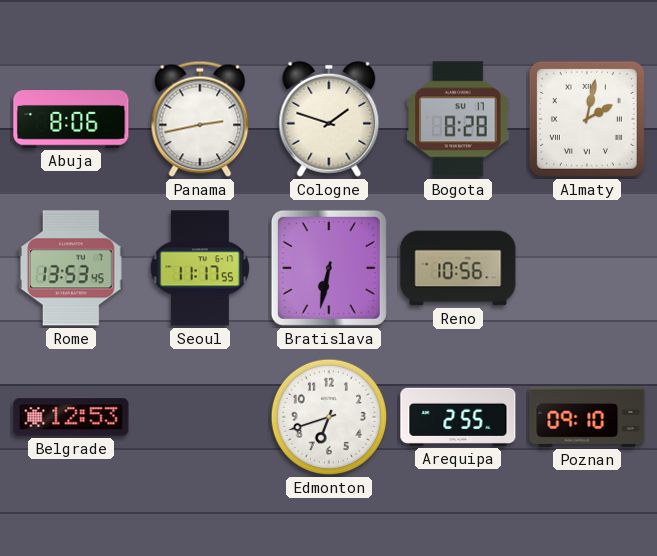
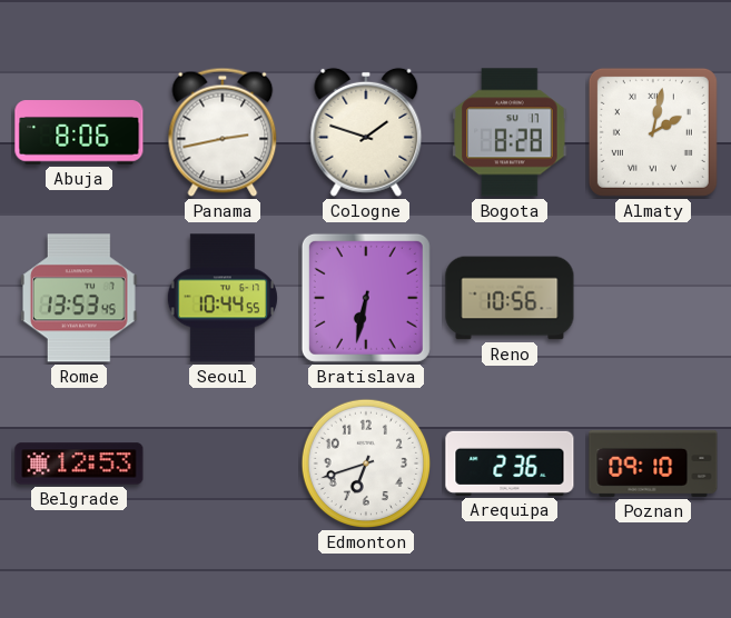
Seoul: 11:17 -> 10:44
Arequipa: 2:55 -> 2:36
